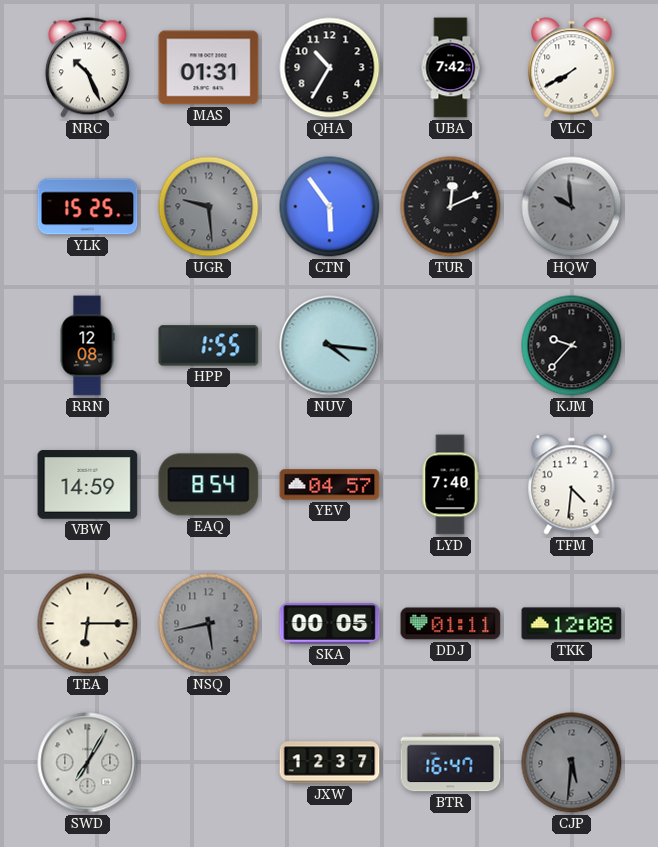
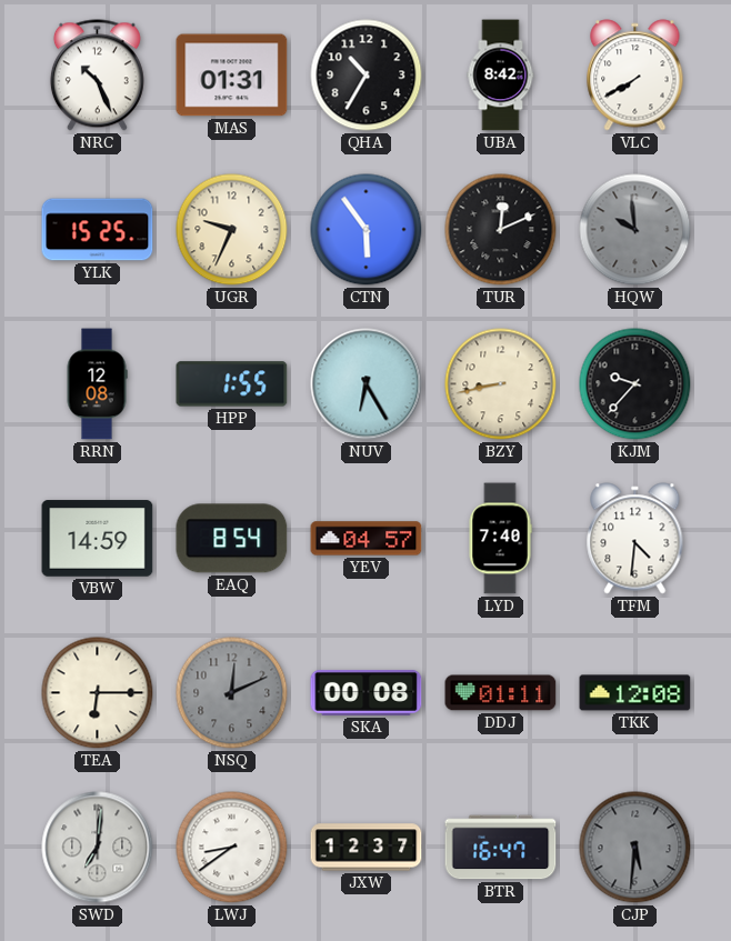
UBA: 7:42 -> 8:42
UGR: 9:29 -> 9:34
UGR dial: grey -> cream
NUV: 4:16 -> 6:25
BZY: none -> 8:43
NSQ: 5:43 -> 12:11
SKA: 00:05 -> 00:08
SWD: 7:05 -> 7:01
LWJ: none -> 8:39
